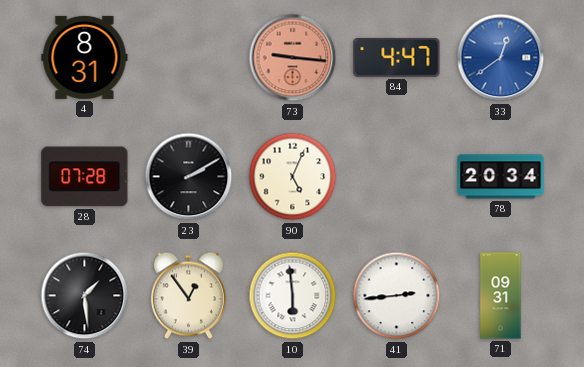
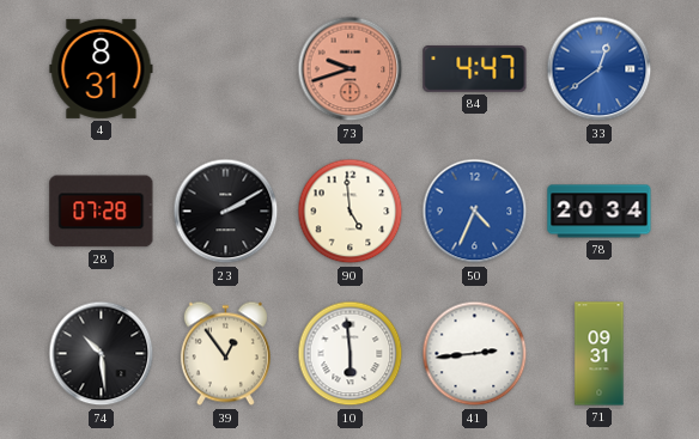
73: 9:16 -> 9:42
90: 5:04 -> 4:59
50: none -> 4:34
74: 1:29 -> 10:29
